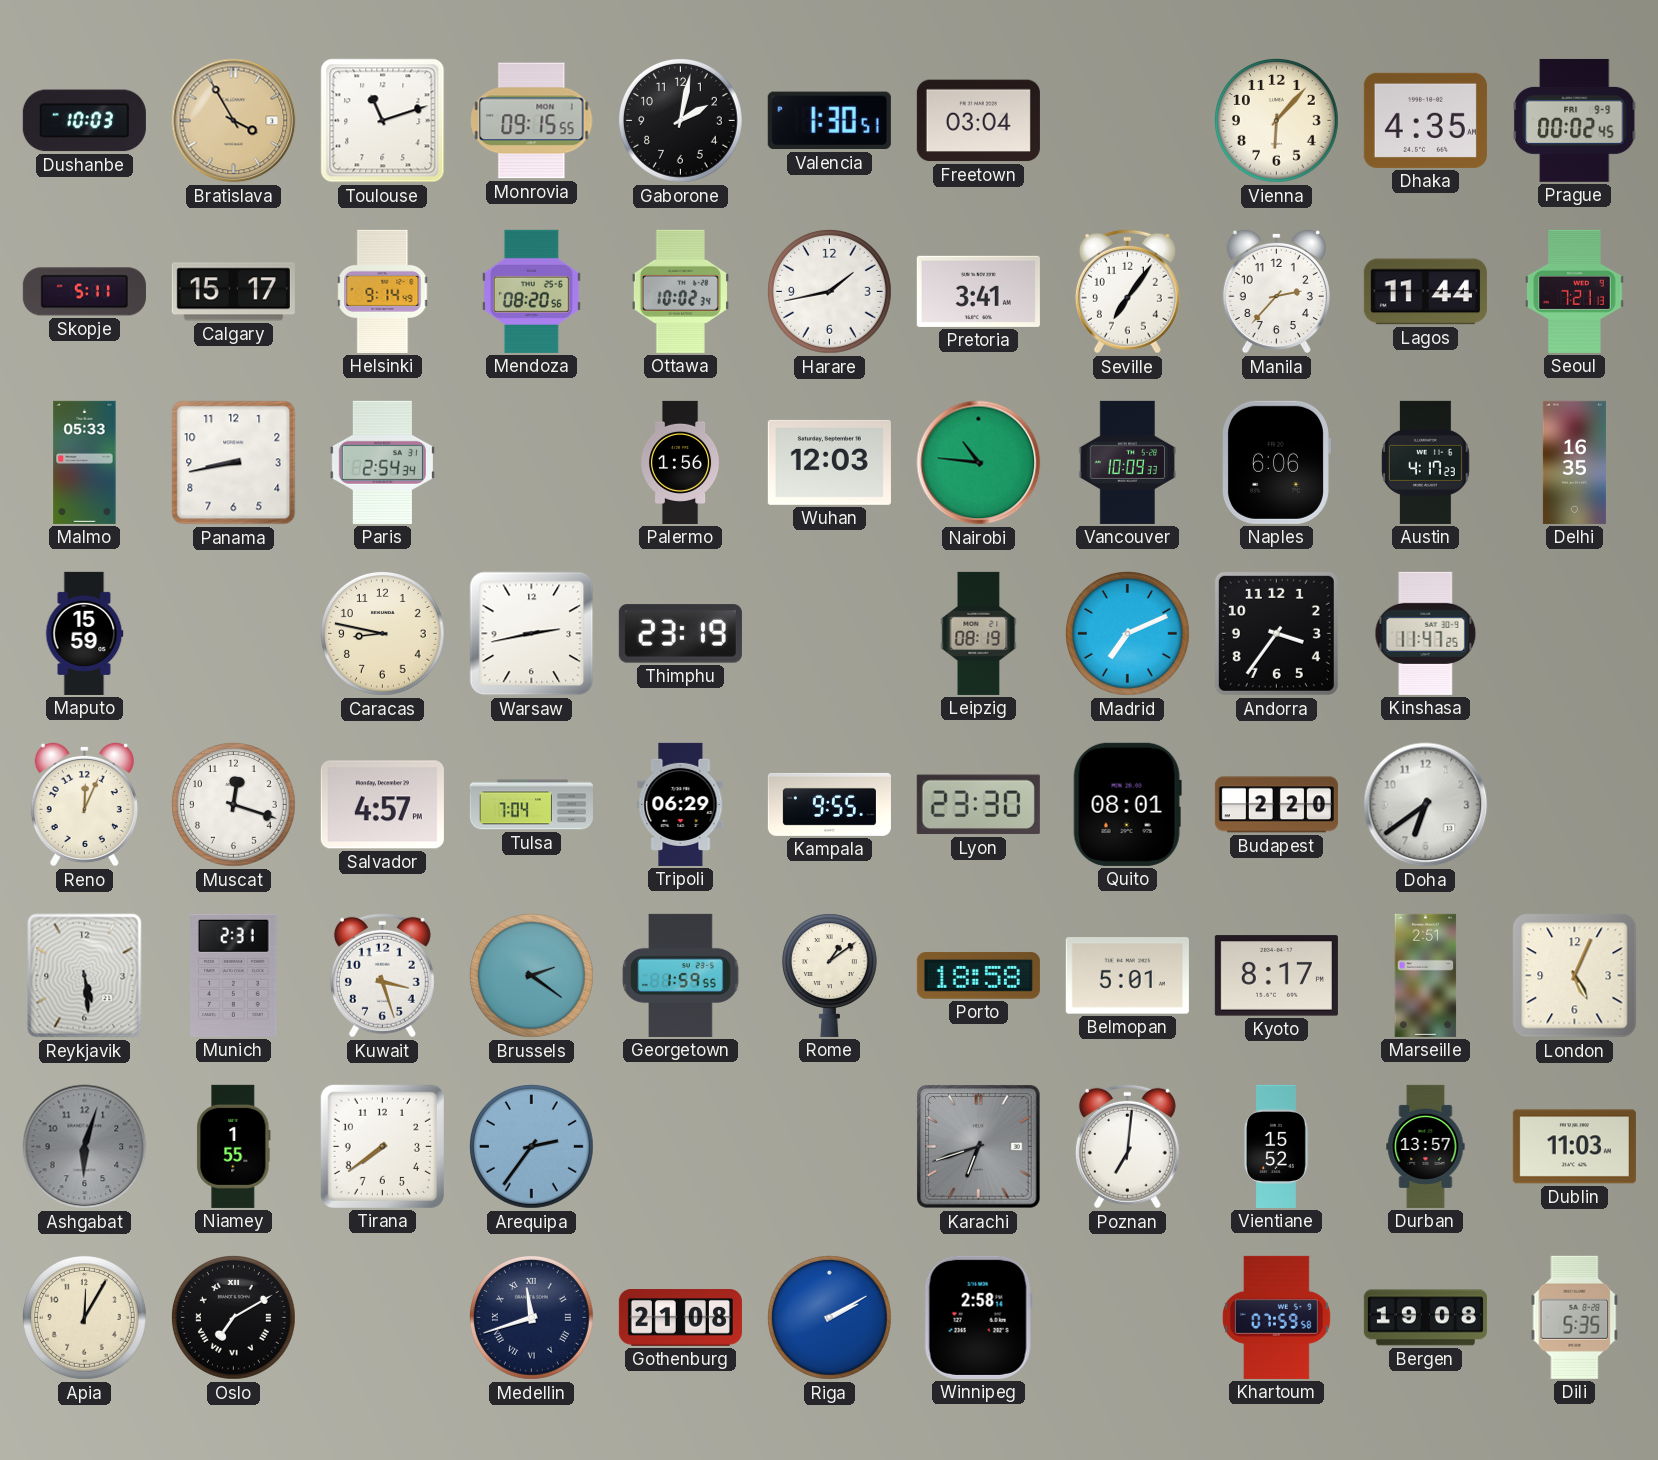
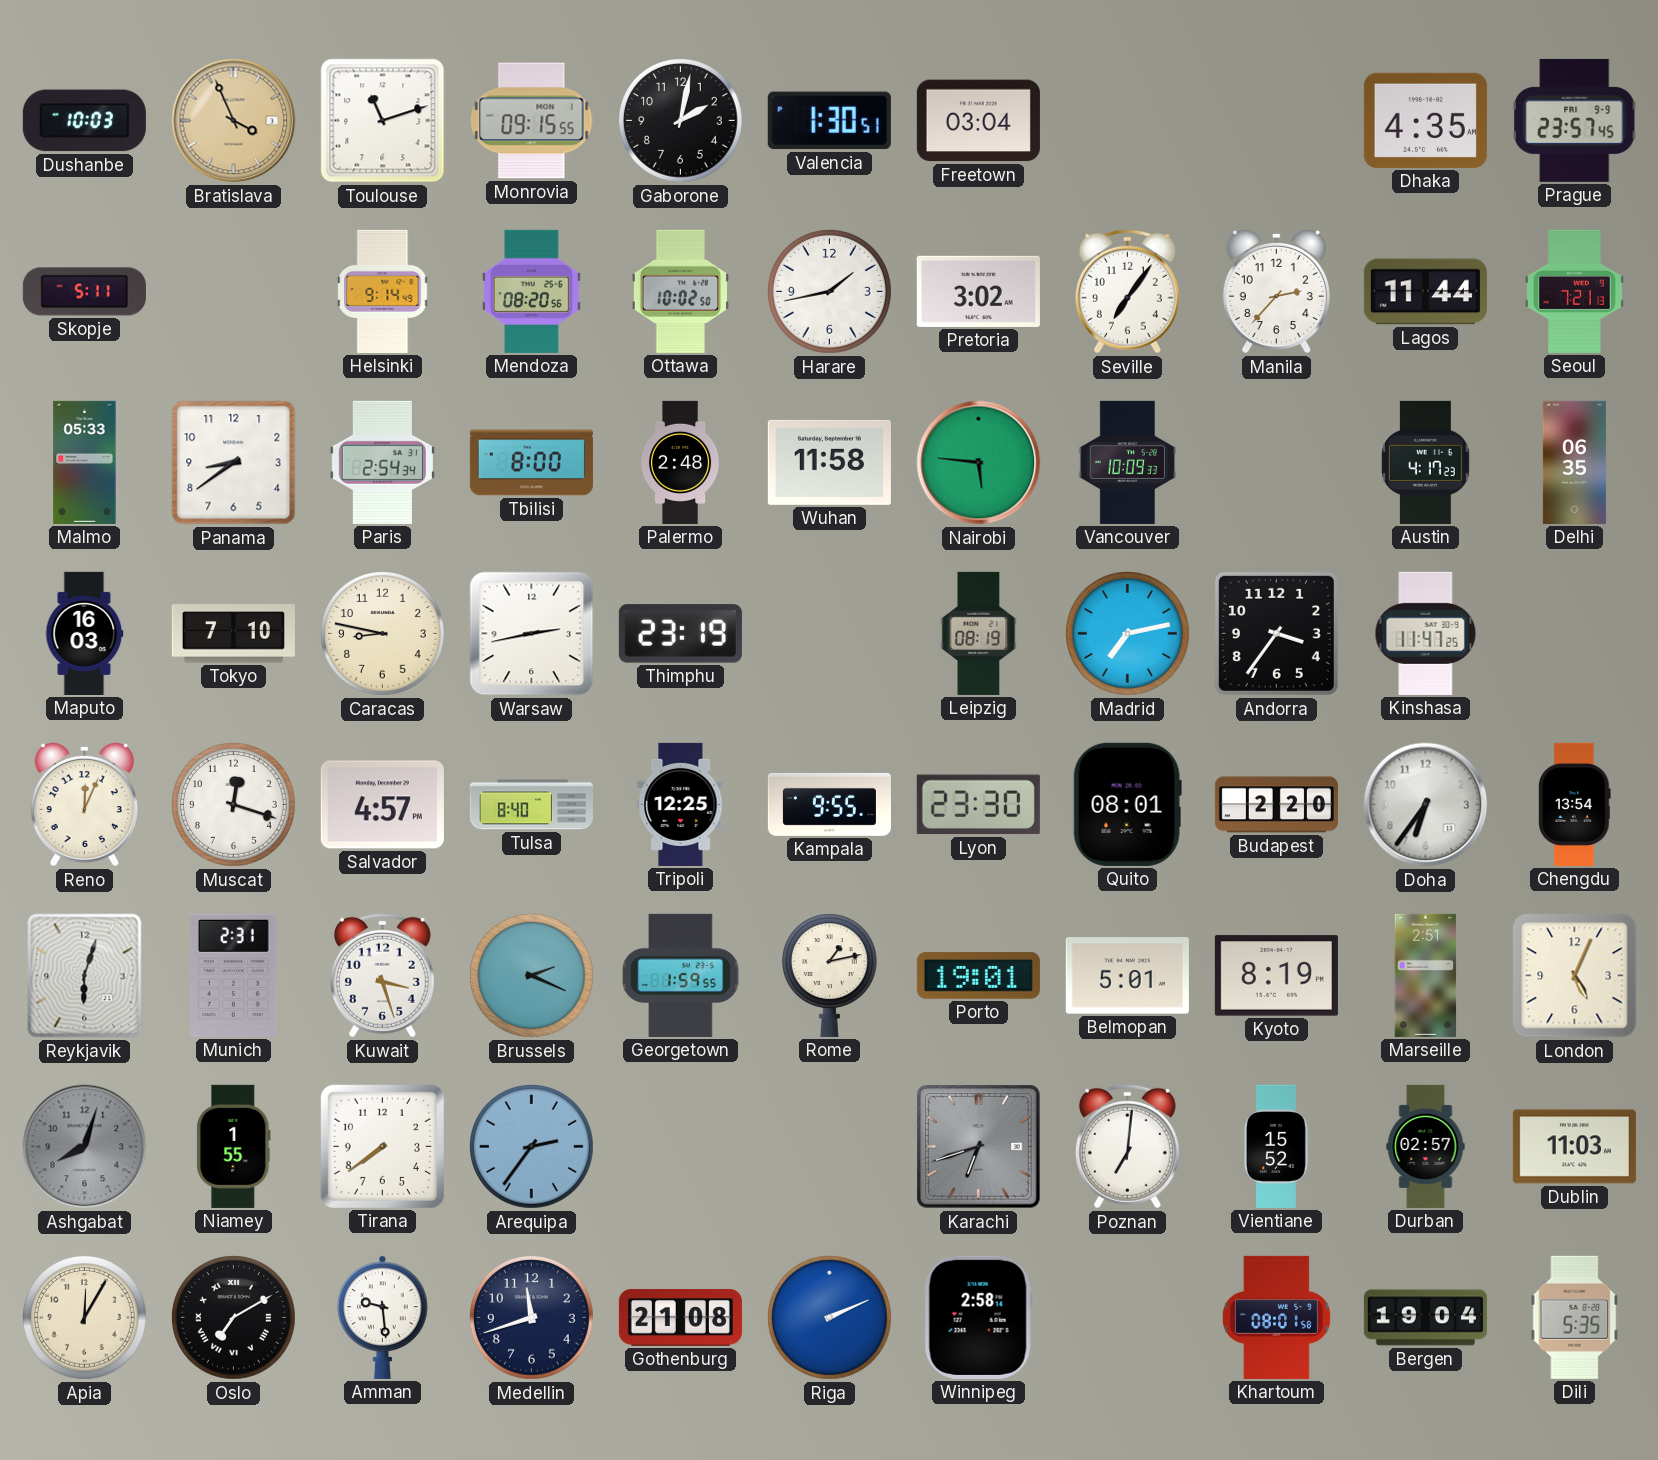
Bratislava: 3:55 -> 3:56
Vienna: 6:07 -> none
Prague: 00:02 -> 23:57
Calgary: 15:17 -> none
Ottawa: 10:02:34 -> 10:02:50
Pretoria: 3:41 -> 3:02
Panama: 8:43 -> 8:39
Tbilisi: none -> 8:00
Palermo: 1:56 -> 2:48
Wuhan: 12:03 -> 11:58
Nairobi: 10:46 -> 5:46
Naples: 6:06 -> none
Delhi: 16:35 -> 06:35
Maputo: 15:59 -> 16:03
Tokyo: none -> 7:10
Madrid: 7:11 -> 7:13
Tulsa: 7:04 -> 8:40
Tripoli: 06:29 -> 12:25
Doha: 6:39 -> 6:36
Chengdu: none -> 13:54
Reykjavik: 5:29 -> 6:03
Brussels: 2:21 -> 2:19
Rome: 1:09 -> 1:13
Porto: 18:58 -> 19:01
Kyoto: 8:17 -> 8:19
Ashgabat: 6:03 -> 8:03
Durban: 13:57 -> 02:57
Amman: none -> 9:29
Medellin numerals: Roman -> Arabic
Riga: 2:10 -> 2:11
Khartoum: 07:59 -> 08:01
Bergen: 19:08 -> 19:04
